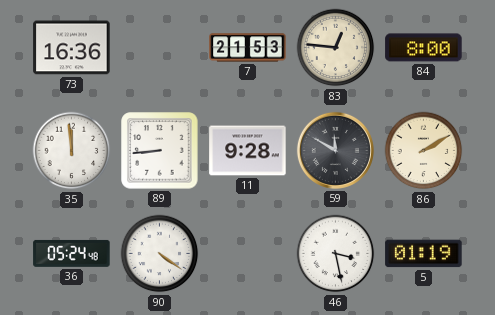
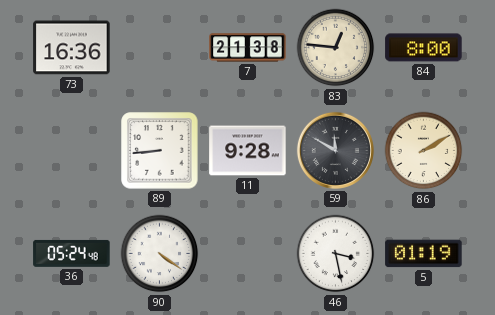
7: 21:53 -> 21:38
35: 11:59 -> none
